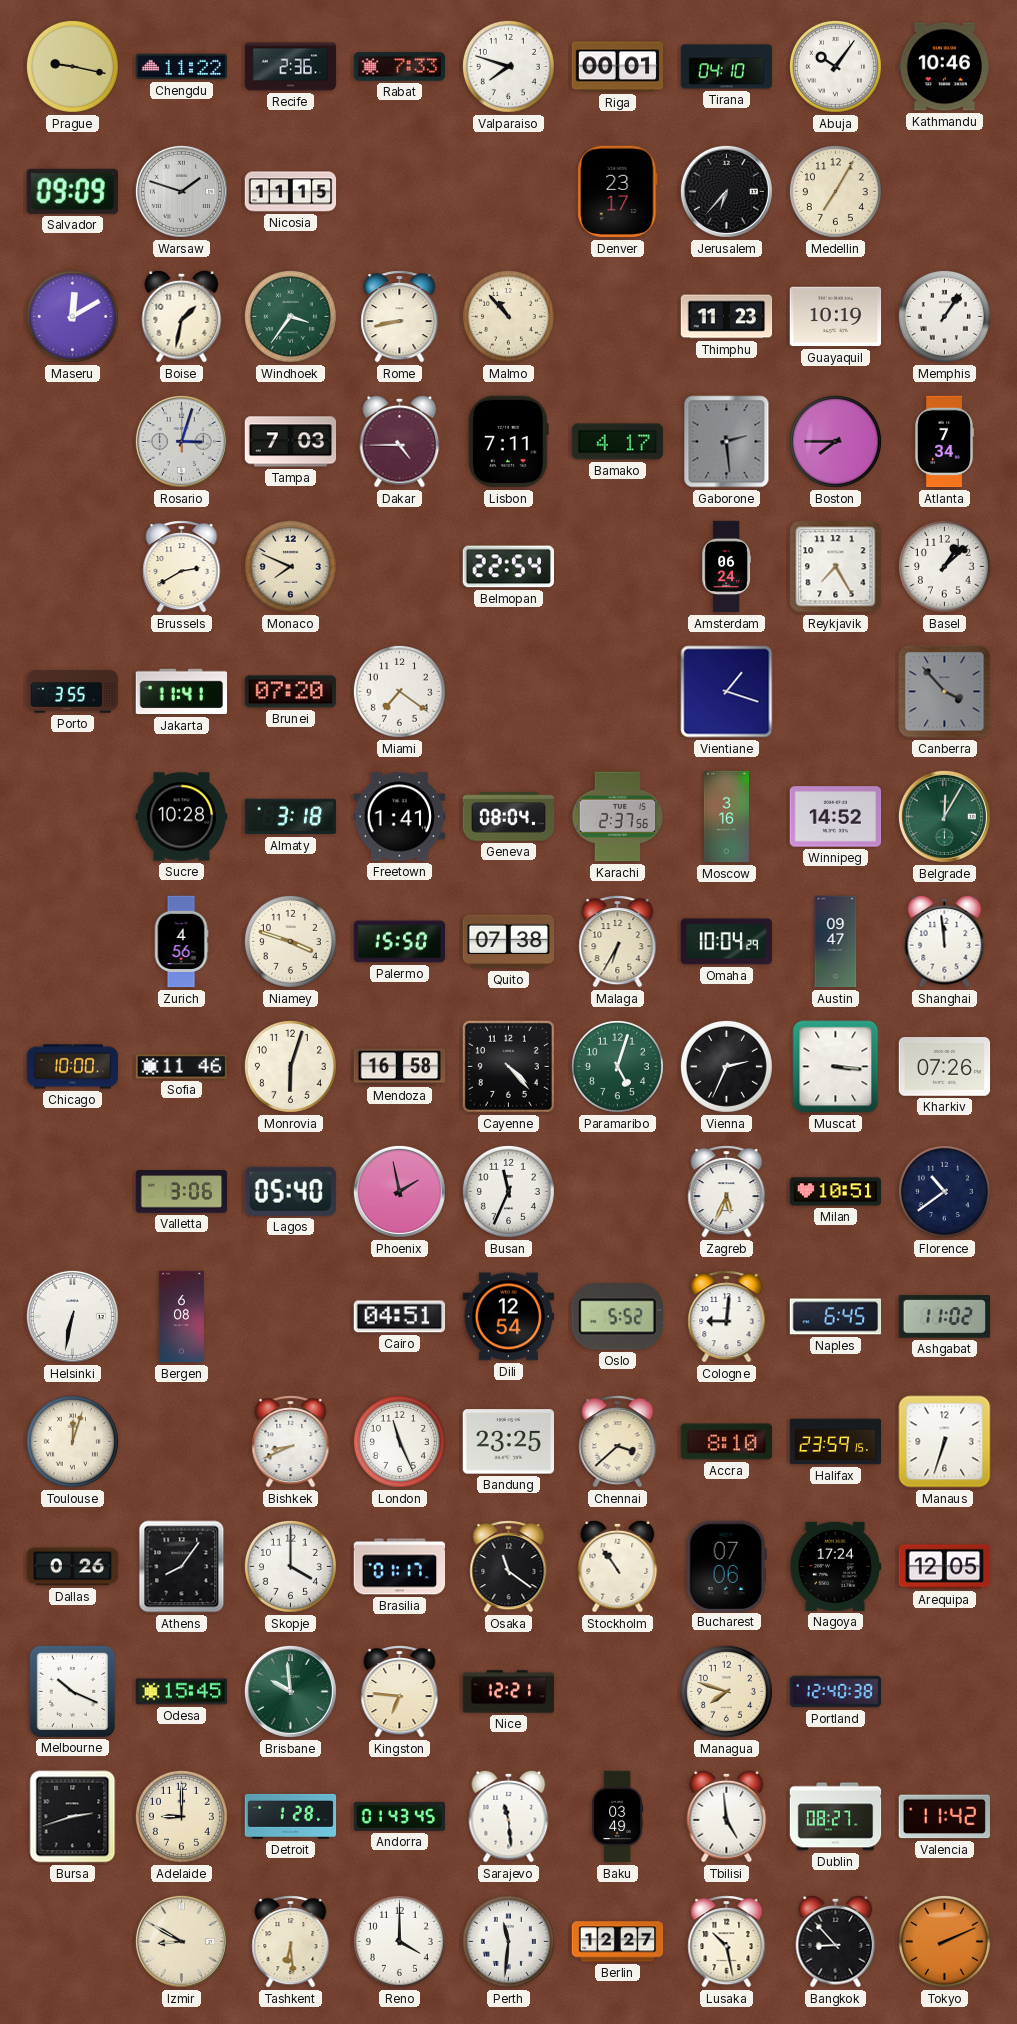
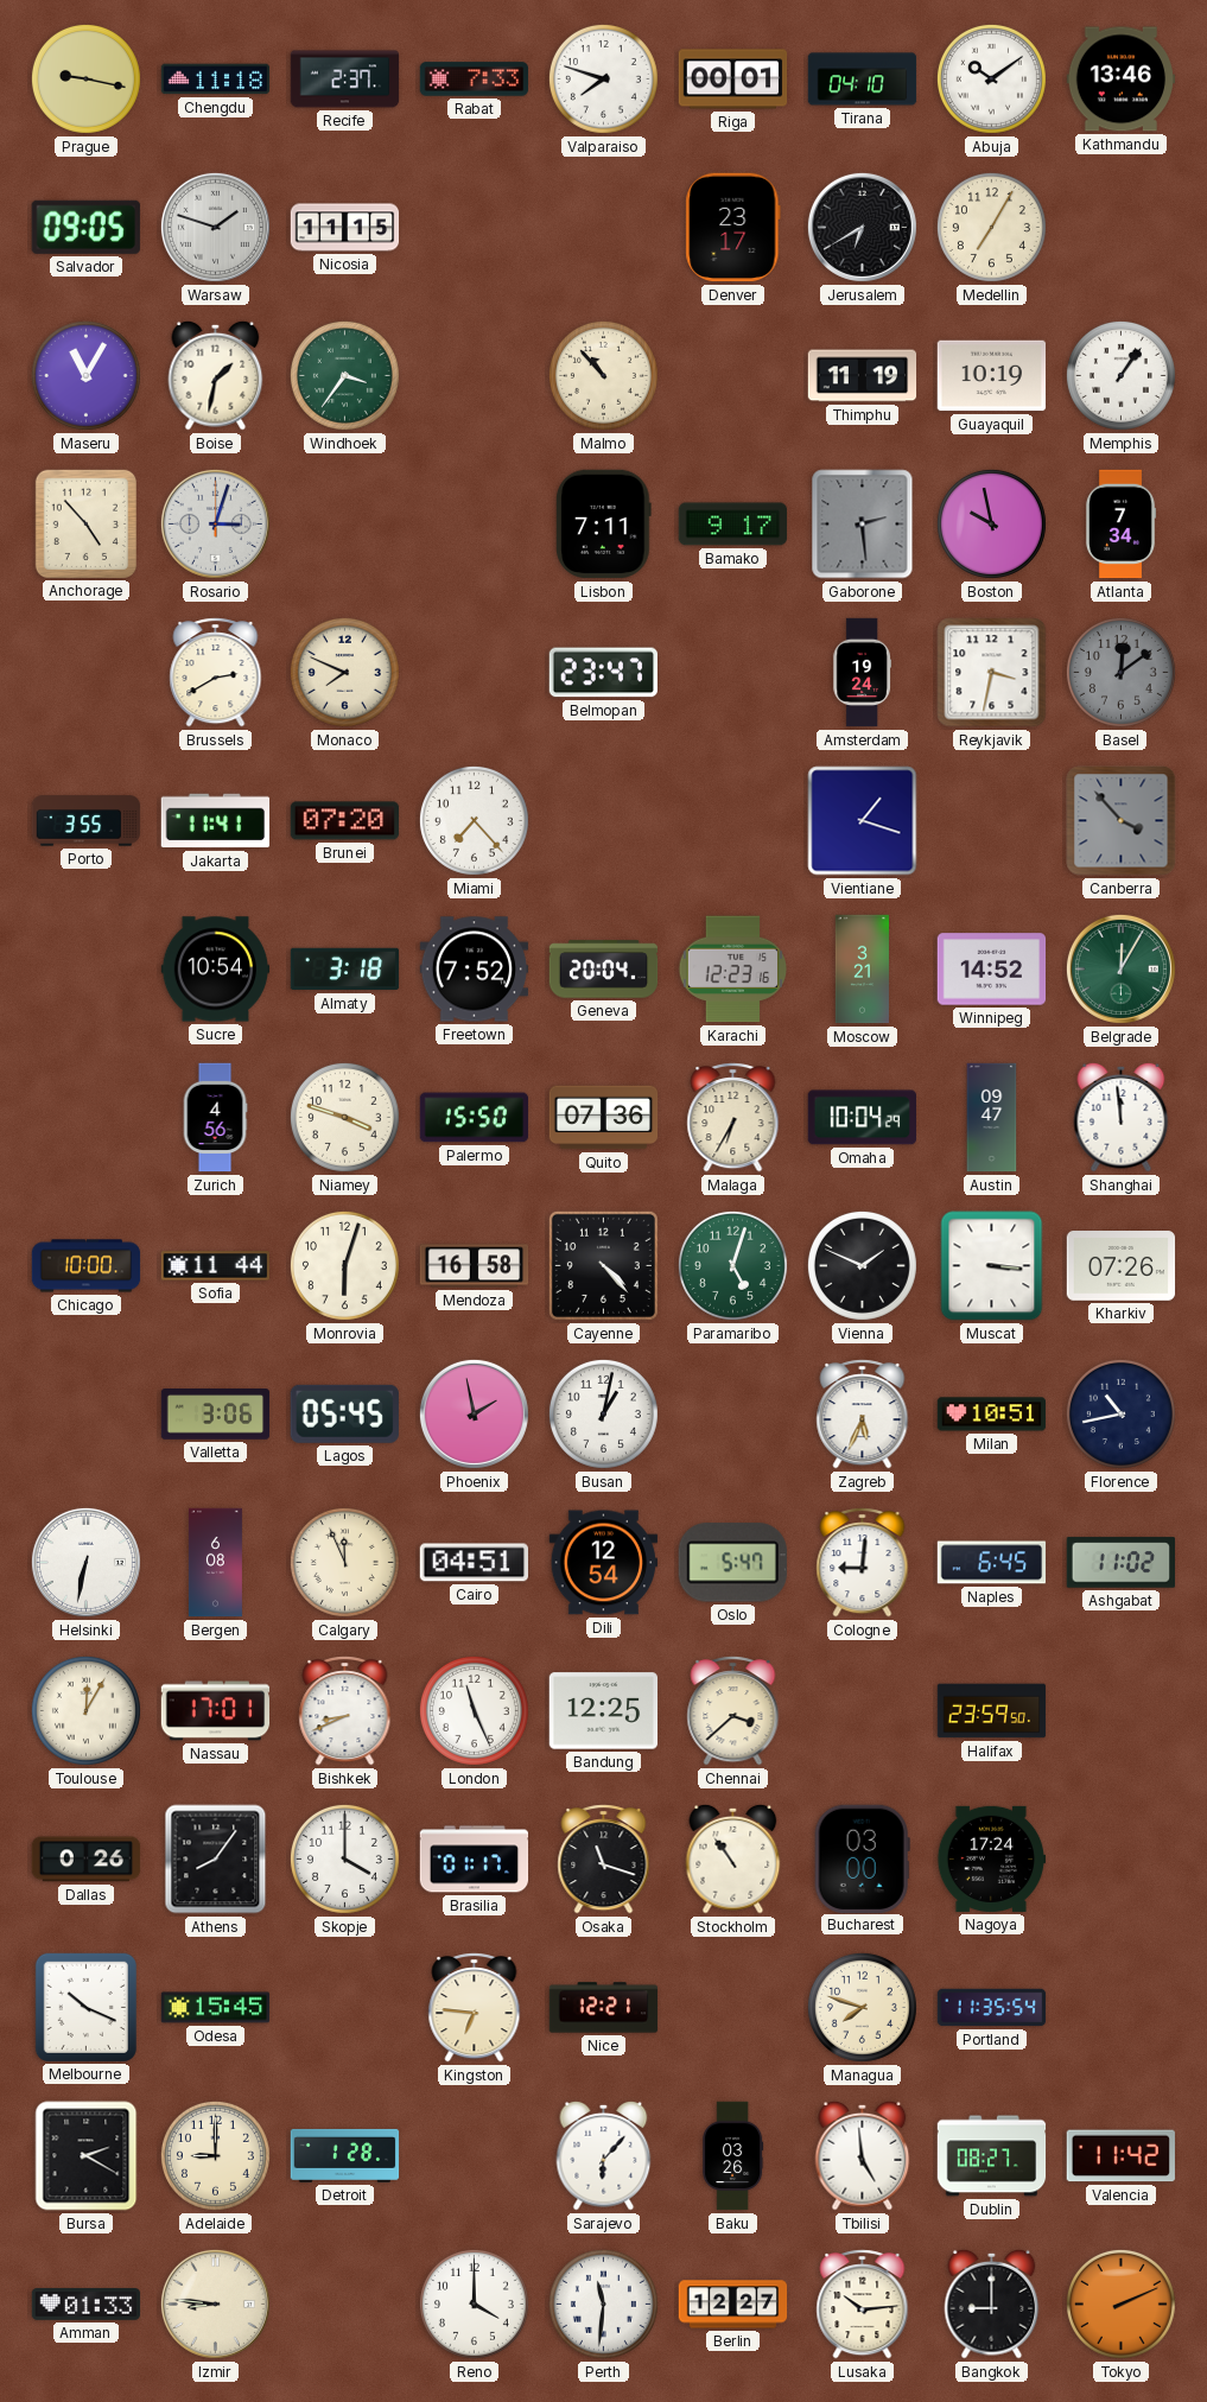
Chengdu: 11:22 -> 11:18
Recife: 2:36 -> 2:37
Abuja: 10:06 -> 10:09
Kathmandu: 10:46 -> 13:46
Salvador: 09:09 -> 09:05
Jerusalem: 6:37 -> 6:40
Maseru: 12:10 -> 11:05
Rome: 8:43 -> none
Thimphu: 11:23 -> 11:19
Anchorage: none -> 4:53
Tampa: 7:03 -> none
Dakar: 4:45 -> none
Bamako: 4:17 -> 9:17
Boston: 7:45 -> 9:58
Belmopan: 22:54 -> 23:47
Amsterdam: 06:24 -> 19:24
Reykjavik: 7:25 -> 3:32
Basel: 1:08 -> 12:09
Basel dial: white -> grey
Miami: 7:21 -> 7:23
Sucre: 10:28 -> 10:54
Freetown: 1:41 -> 7:52
Geneva: 08:04 -> 20:04
Karachi: 2:37 -> 12:23
Moscow: 3:16 -> 3:21
Quito: 07:38 -> 07:36
Sofia: 11:46 -> 11:44
Vienna: 2:34 -> 1:49
Lagos: 05:40 -> 05:45
Busan: 11:34 -> 1:02
Florence: 10:39 -> 10:43
Calgary: none -> 11:56
Oslo: 5:52 -> 5:47
Toulouse: 12:03 -> 12:05
Nassau: none -> 17:01
Bandung: 23:25 -> 12:25
Accra: 8:10 -> none
Halifax: 23:59:15 -> 23:59:50
Manaus: 6:33 -> none
Osaka: 11:21 -> 11:18
Bucharest: 07:06 -> 03:00
Arequipa: 12:05 -> none
Brisbane: 9:59 -> none
Portland: 12:40 -> 11:35
Bursa: 2:42 -> 2:20
Andorra: 01:43 -> none
Sarajevo: 11:29 -> 6:07
Baku: 03:49 -> 03:26
Amman: none -> 01:33
Izmir: 8:50 -> 8:46
Tashkent: 6:29 -> none
Lusaka: 10:28 -> 10:14
Bangkok: 8:53 -> 9:00
